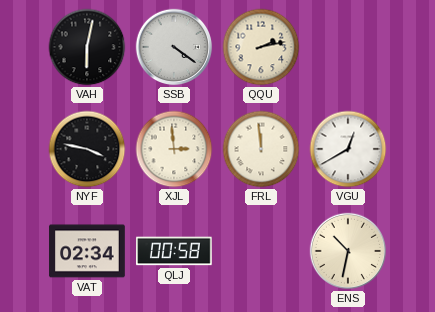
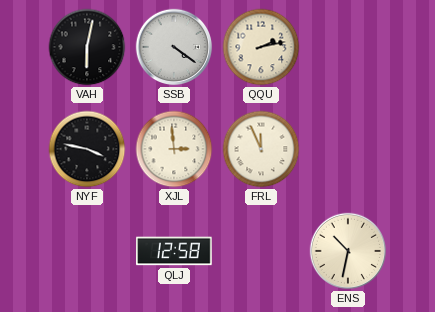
FRL: 11:59 -> 11:56
VGU: 12:40 -> none
VAT: 02:34 -> none
QLJ: 00:58 -> 12:58
